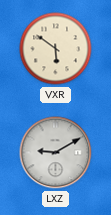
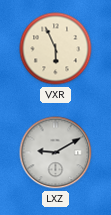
VXR: 5:51 -> 5:56
